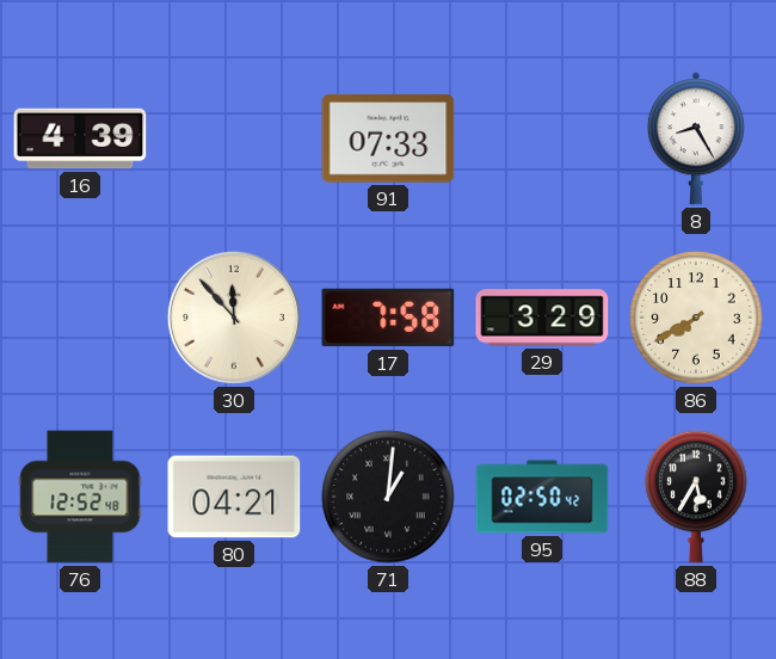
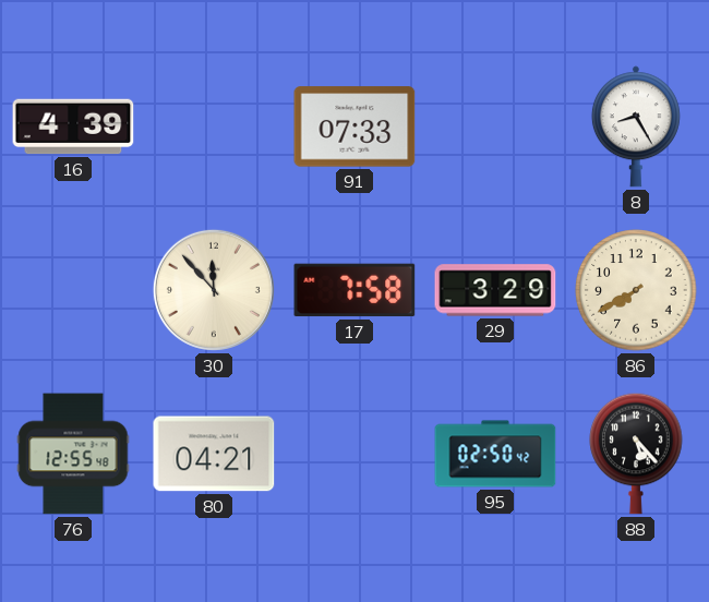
76: 12:52 -> 12:55
71: 1:01 -> none
88: 5:35 -> 5:23
